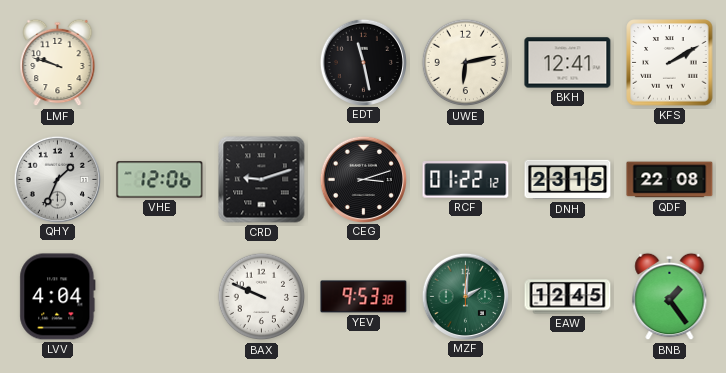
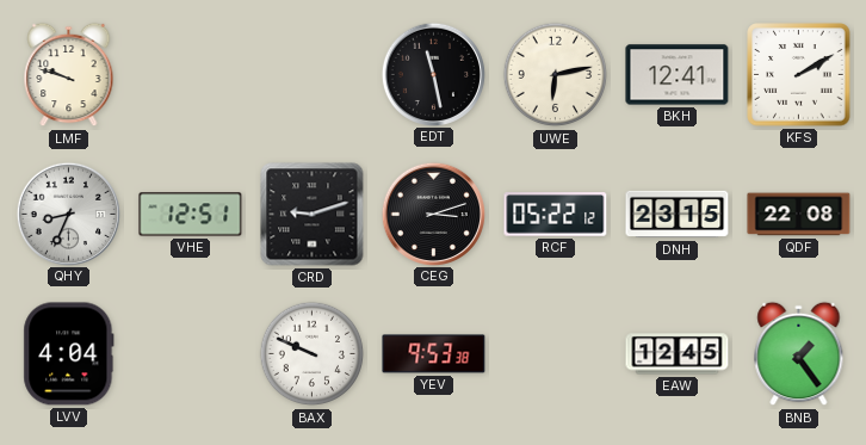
QHY: 1:34 -> 8:34
VHE: 12:06 -> 12:51
RCF: 01:22 -> 05:22
MZF: 2:01 -> none
